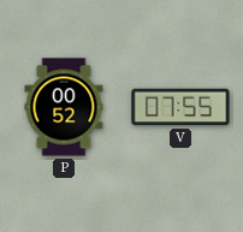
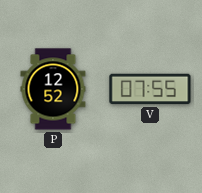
P: 00:52 -> 12:52
